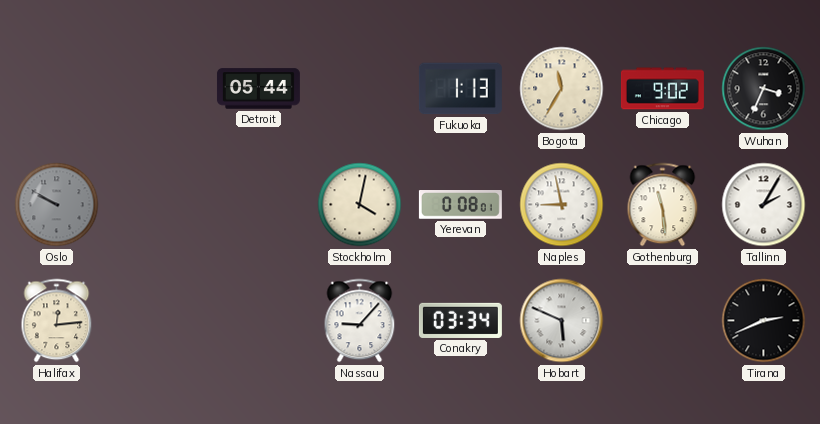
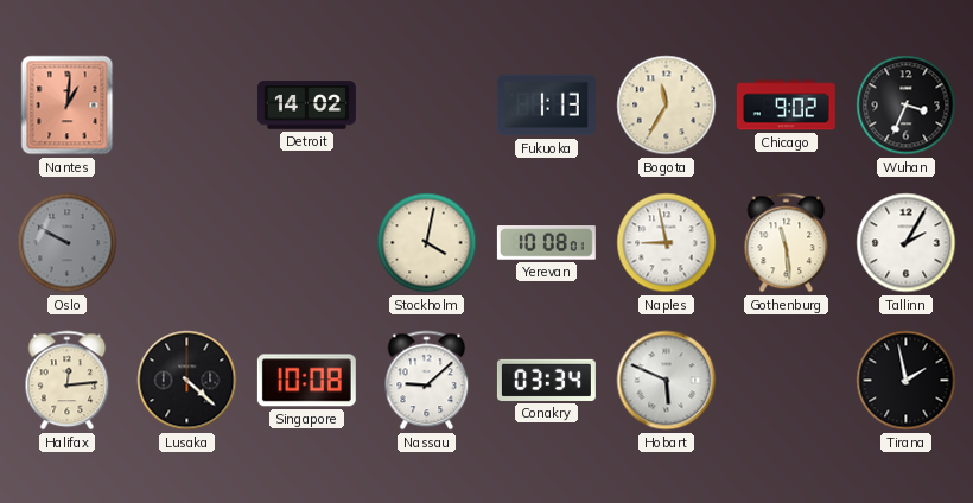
Nantes: none -> 1:01
Detroit: 05:44 -> 14:02
Yerevan: 0:08 -> 10:08
Lusaka: none -> 4:22
Singapore: none -> 10:08
Nassau: 9:07 -> 9:08
Tirana: 2:41 -> 1:58
